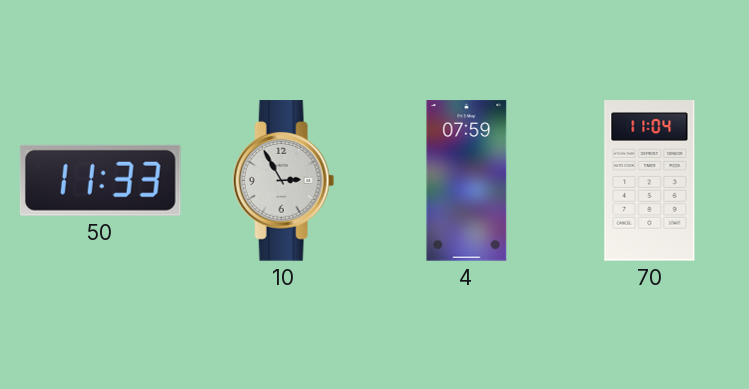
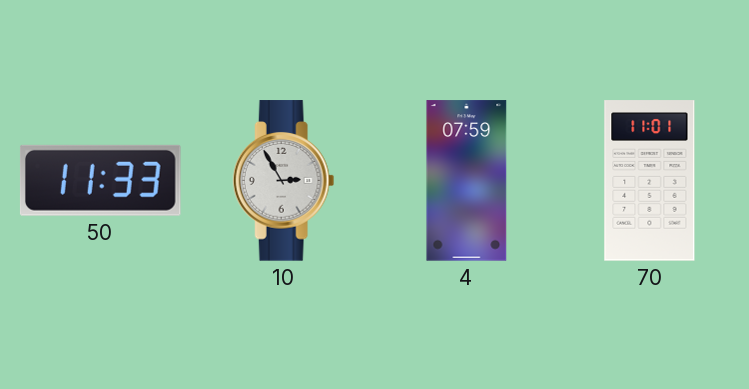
70: 11:04 -> 11:01
